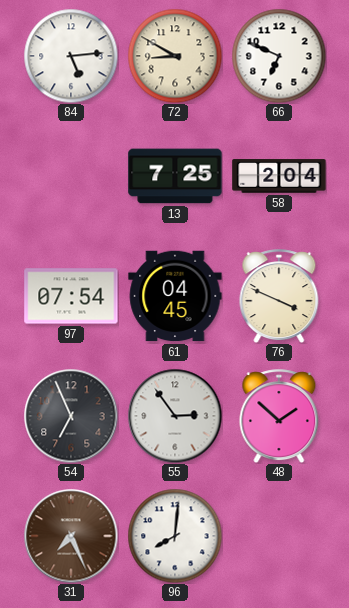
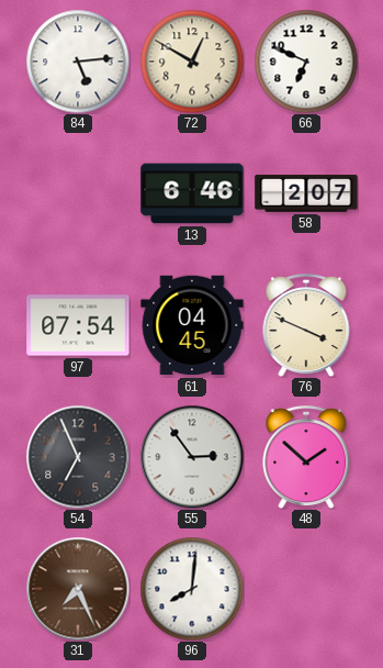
72: 8:50 -> 12:50
13: 7:25 -> 6:46
58: 2:04 -> 2:07
